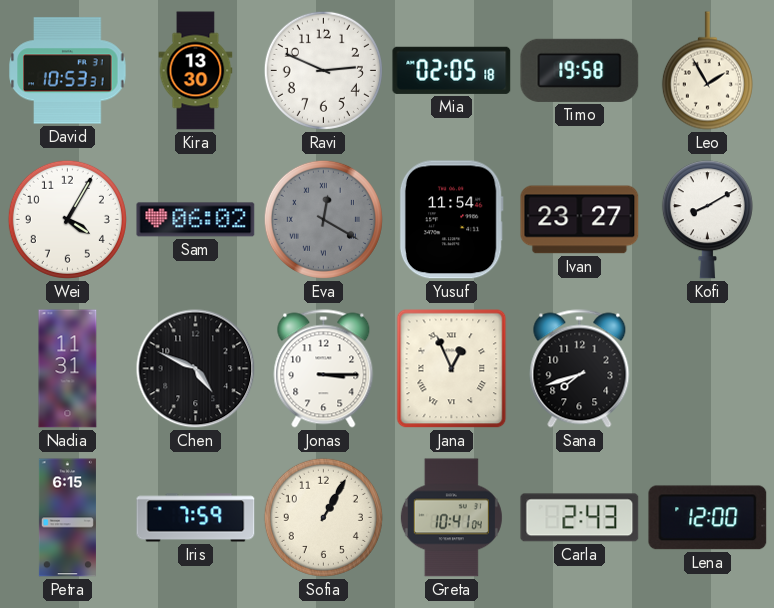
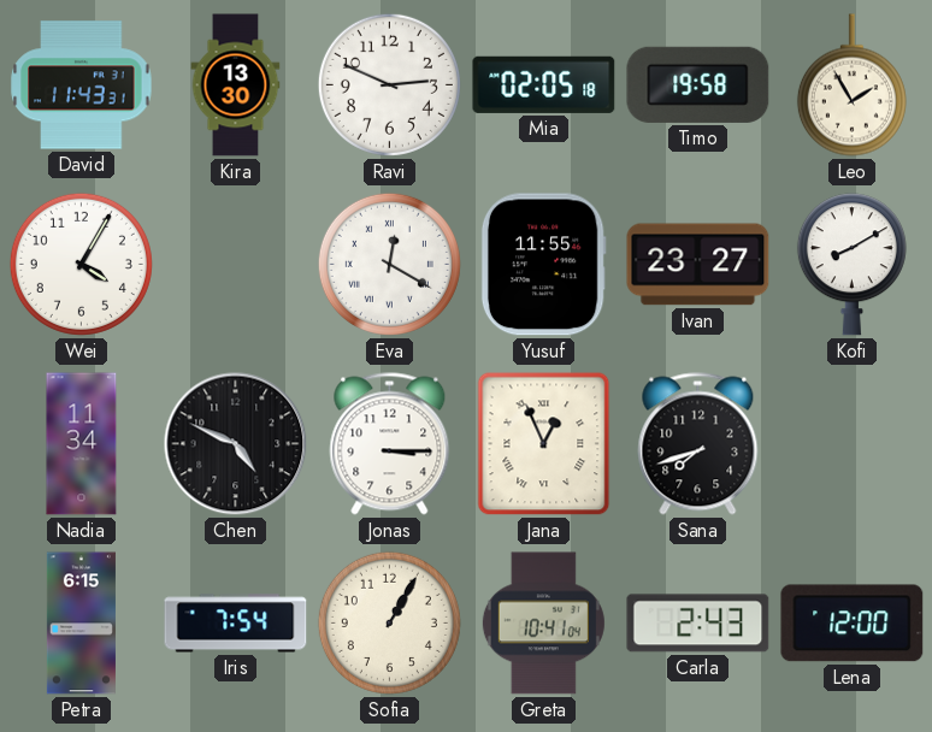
David: 10:53 -> 11:43
Sam: 06:02 -> none
Eva dial: grey -> white
Yusuf: 11:54 -> 11:55
Nadia: 11:31 -> 11:34
Iris: 7:59 -> 7:54
